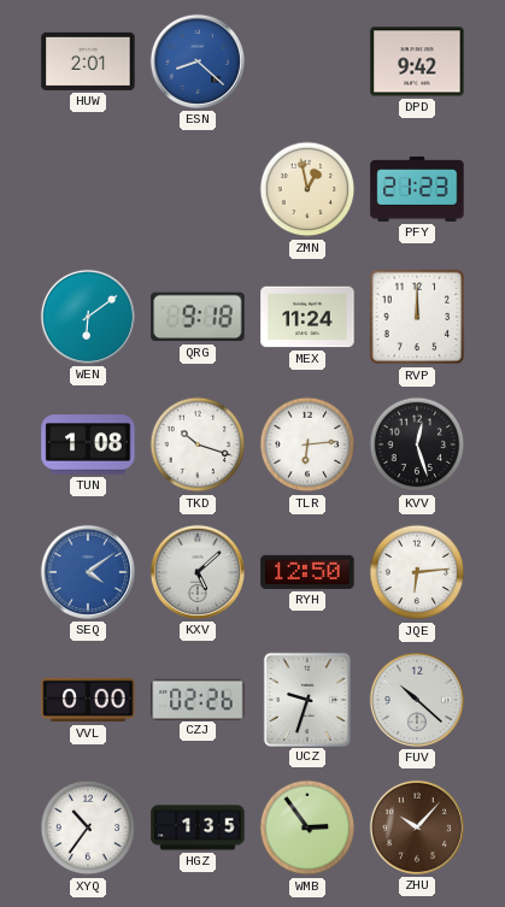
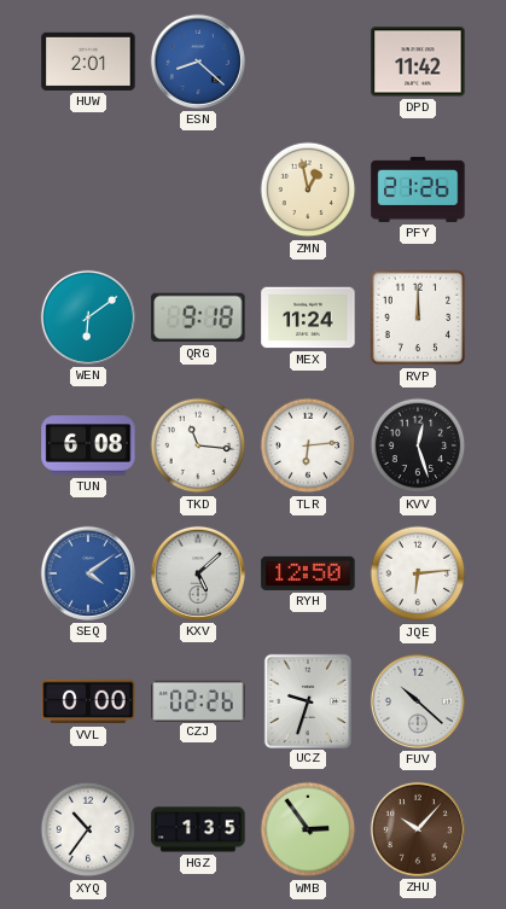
DPD: 9:42 -> 11:42
PFY: 21:23 -> 21:26
TUN: 1:08 -> 6:08
TKD: 10:18 -> 11:16
